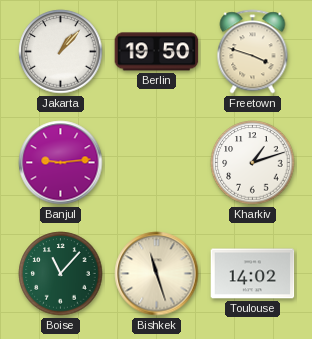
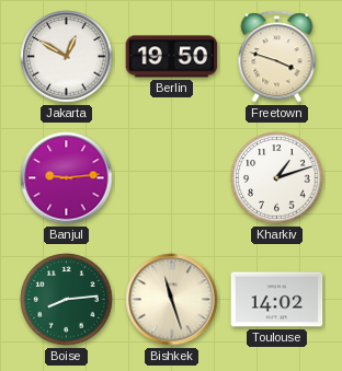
Jakarta: 1:07 -> 12:50
Boise: 11:07 -> 8:14
